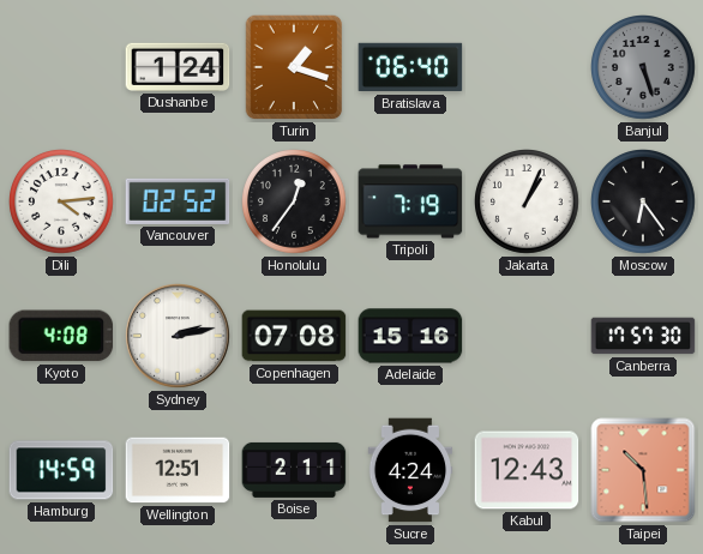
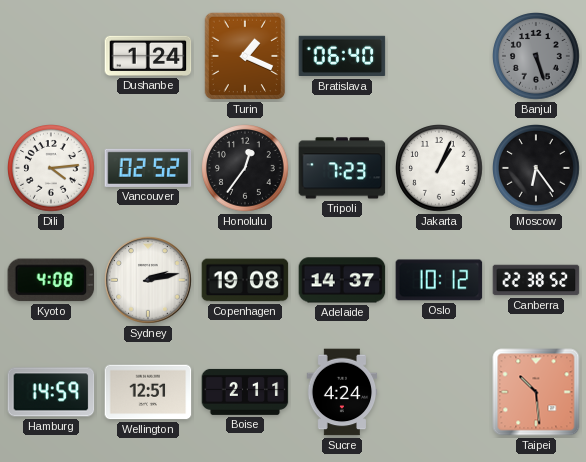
Turin: 1:18 -> 1:19
Tripoli: 7:19 -> 7:23
Copenhagen: 07:08 -> 19:08
Adelaide: 15:16 -> 14:37
Oslo: none -> 10:12
Canberra: 17:57 -> 22:38
Kabul: 12:43 -> none
